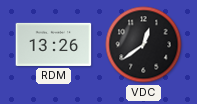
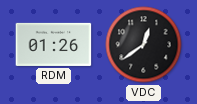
RDM: 13:26 -> 01:26
